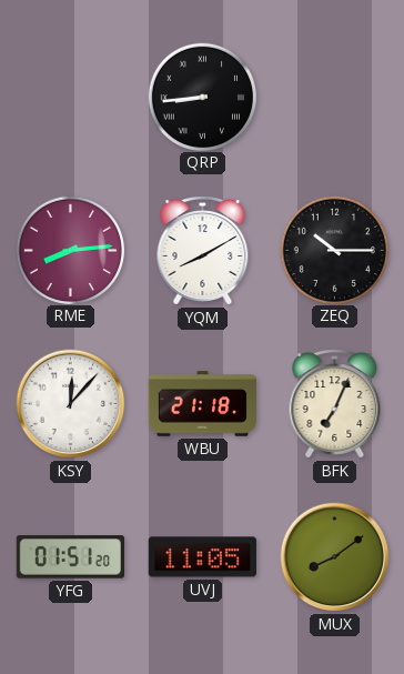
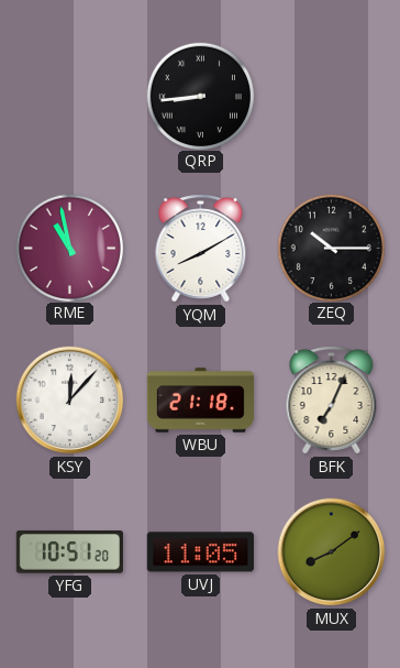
RME: 8:14 -> 10:58
YFG: 01:51 -> 10:51
